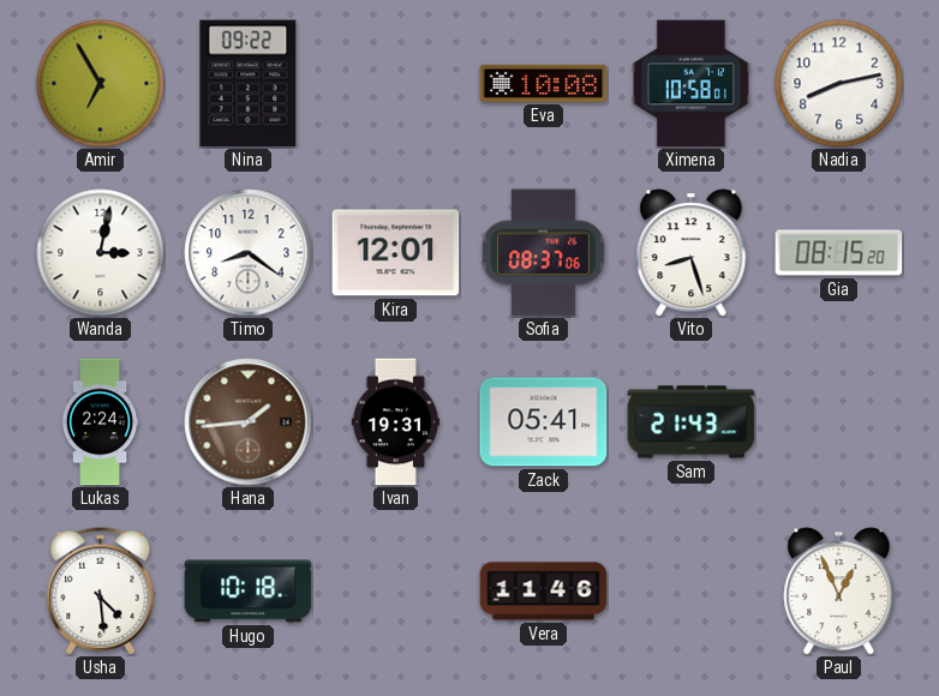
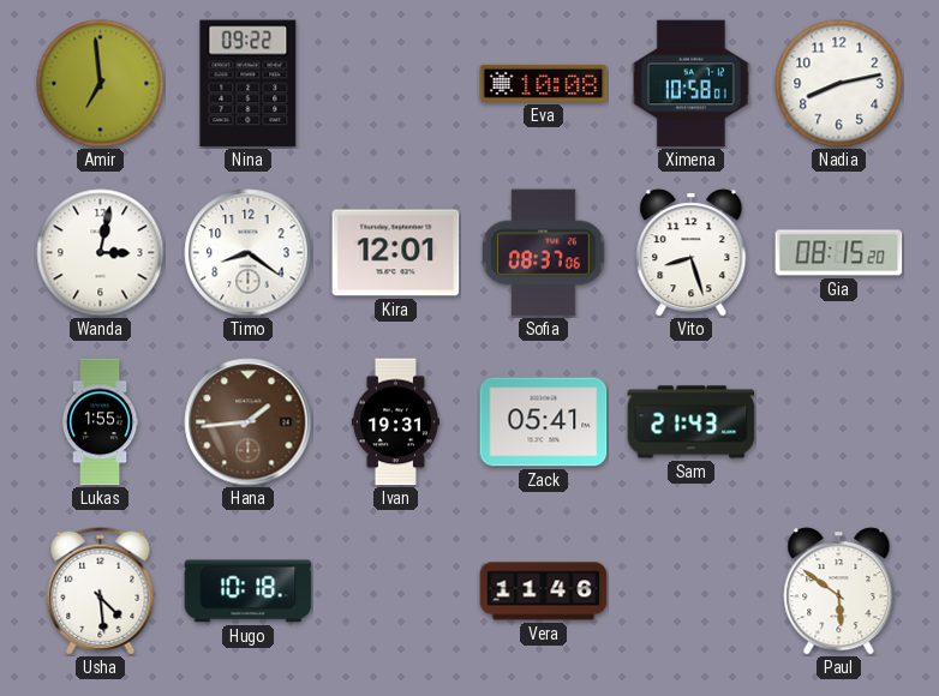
Amir: 6:55 -> 6:59
Lukas: 2:24 -> 1:55
Paul: 12:56 -> 5:51
